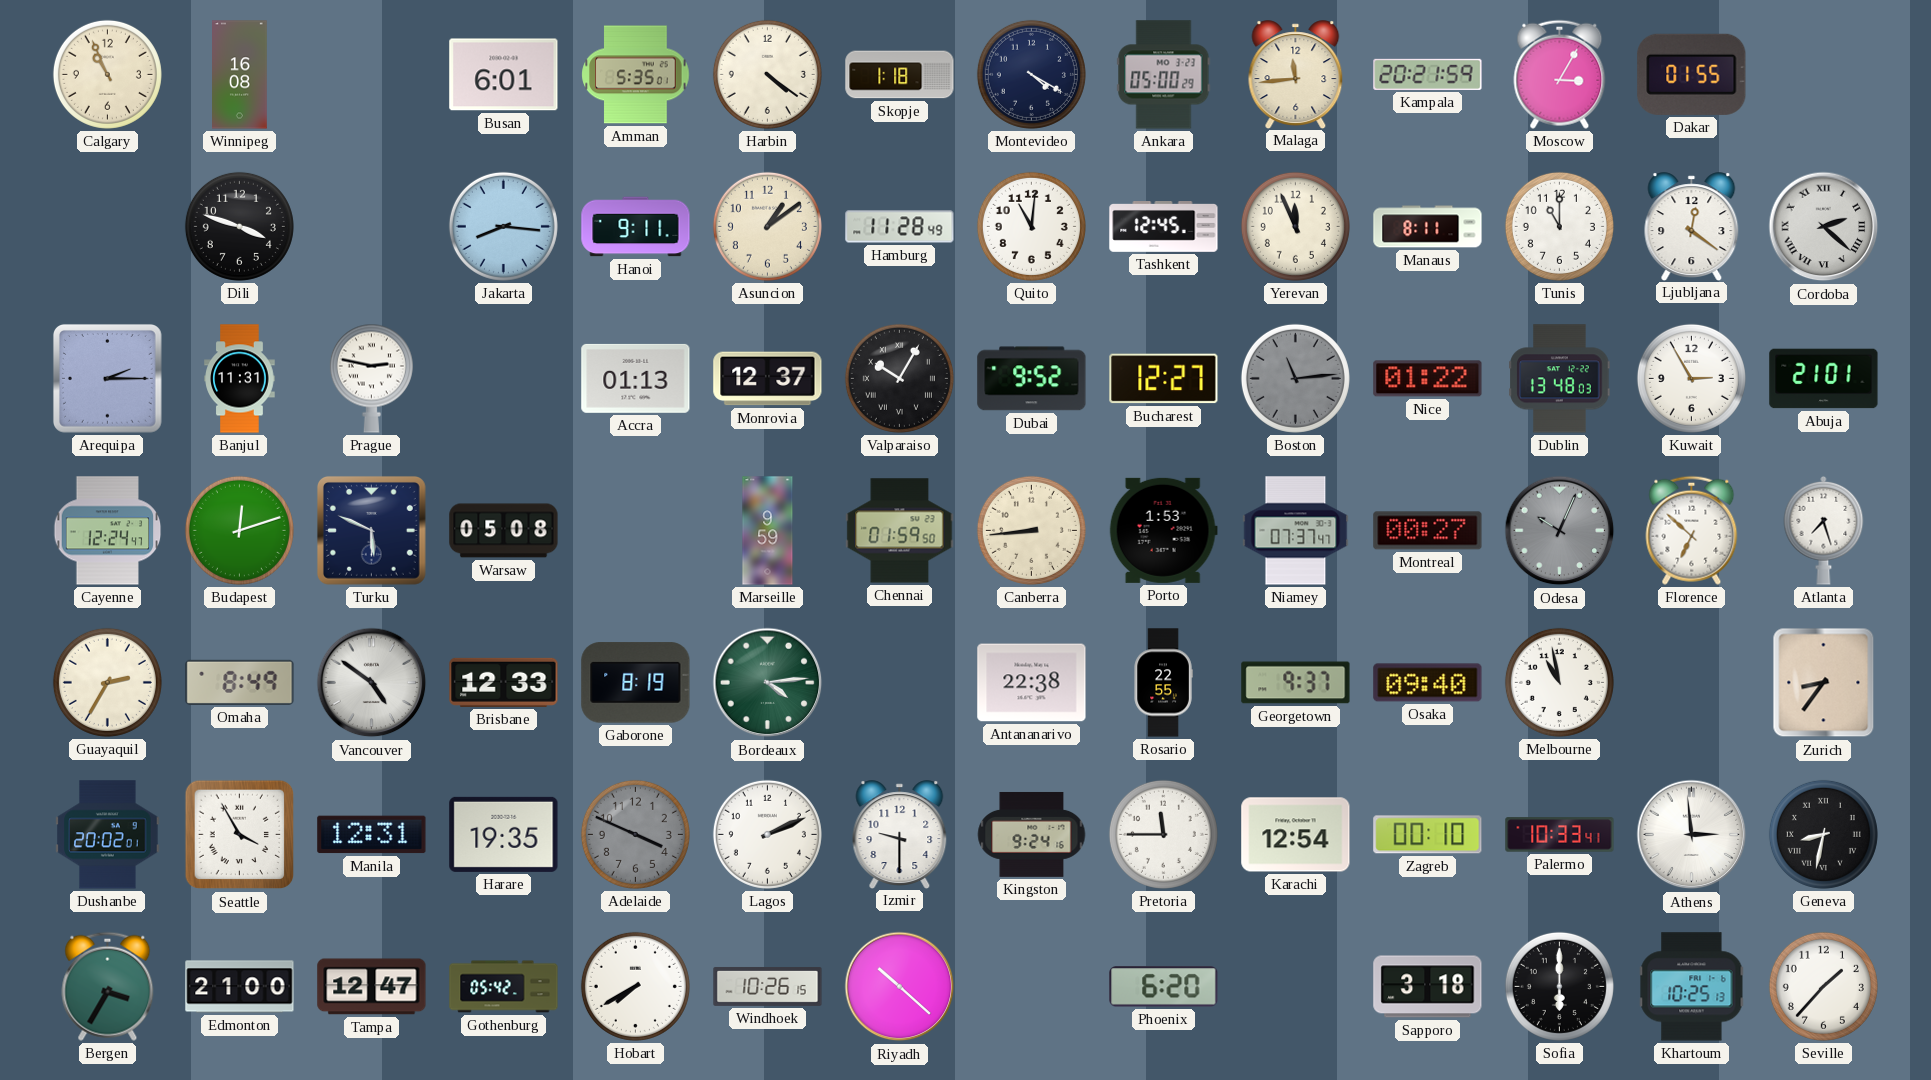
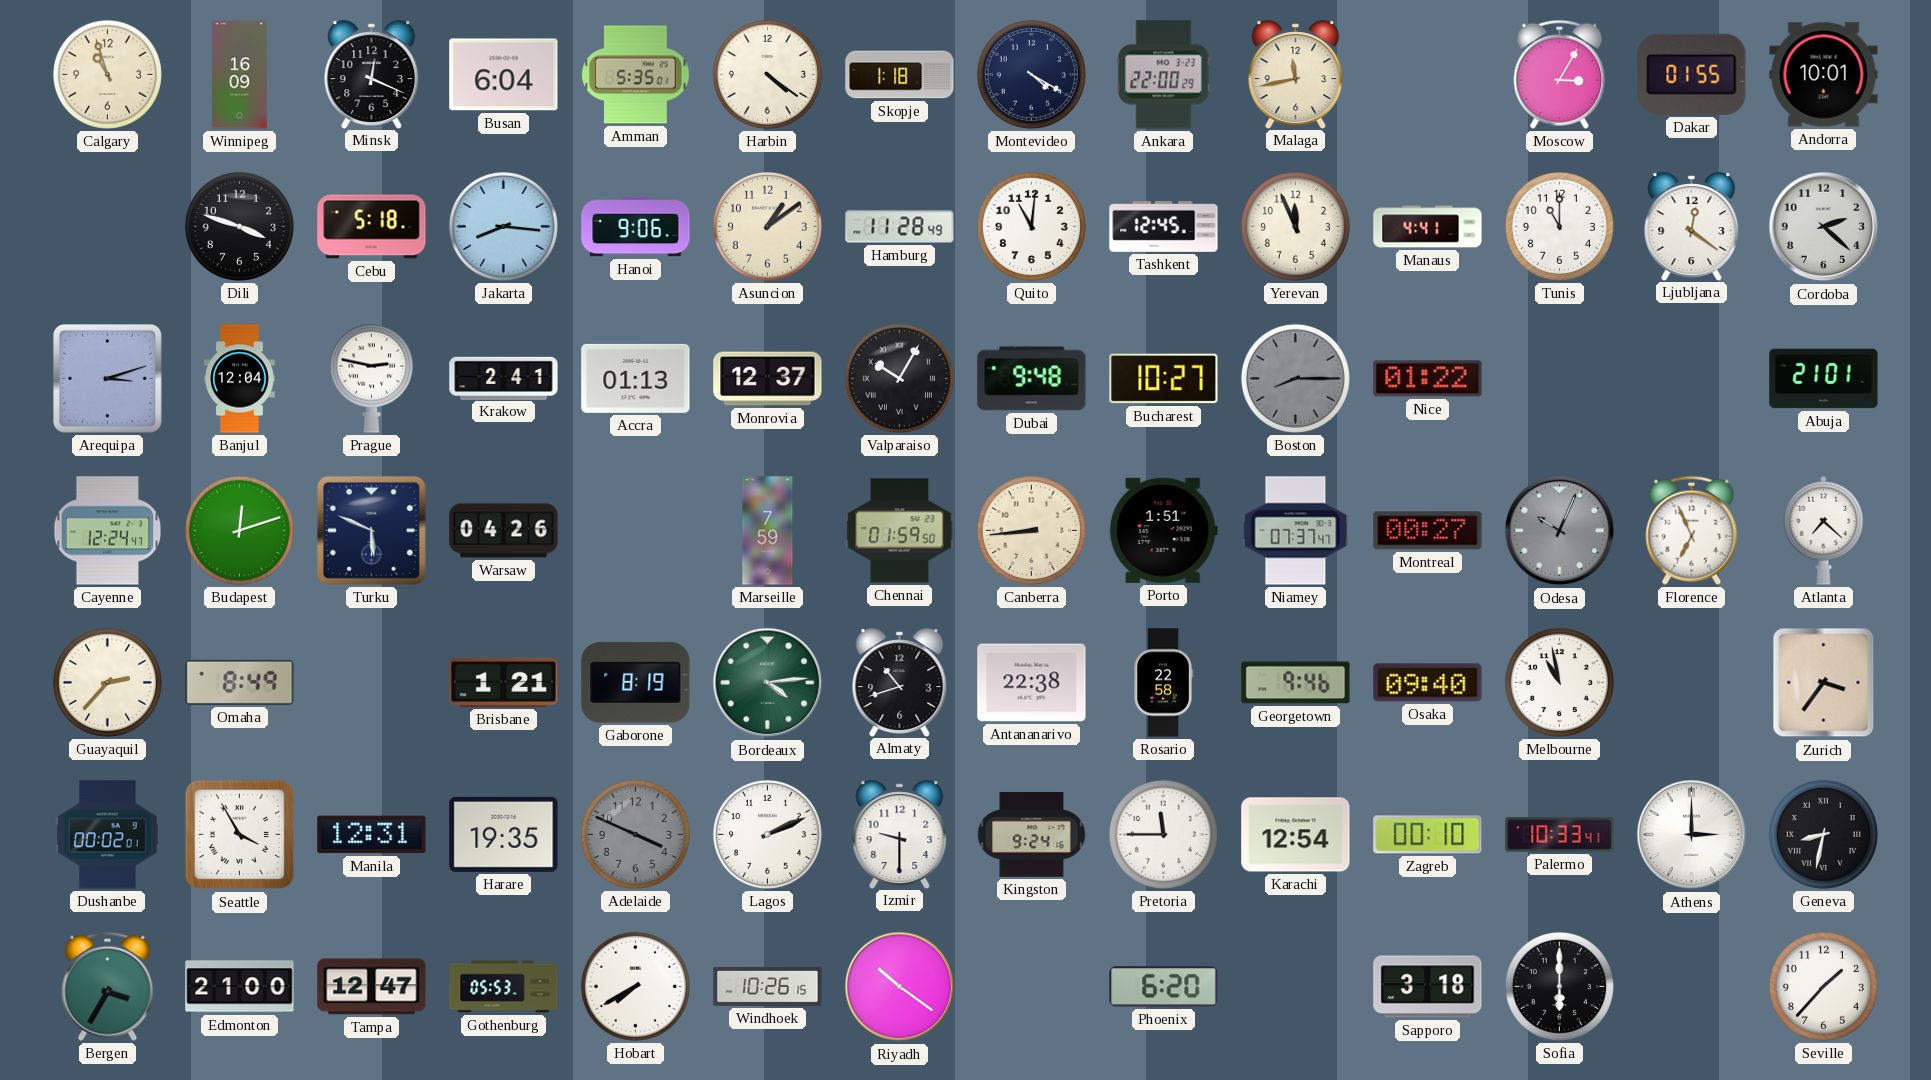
Calgary: 10:56 -> 10:57
Winnipeg: 16:08 -> 16:09
Minsk: none -> 12:19
Busan: 6:01 -> 6:04
Ankara: 05:00 -> 22:00
Malaga: 11:44 -> 11:43
Kampala: 20:21 -> none
Andorra: none -> 10:01
Cebu: none -> 5:18
Hanoi: 9:11 -> 9:06
Manaus: 8:11 -> 4:41
Cordoba numerals: Roman -> Arabic
Arequipa: 2:15 -> 3:12
Banjul: 11:31 -> 12:04
Krakow: none -> 2:41
Dubai: 9:52 -> 9:48
Bucharest: 12:27 -> 10:27
Boston: 11:14 -> 8:15
Dublin: 13:48 -> none
Kuwait: 2:55 -> none
Warsaw: 05:08 -> 04:26
Marseille: 9:59 -> 7:59
Porto: 1:53 -> 1:51
Florence: 6:52 -> 6:56
Atlanta: 7:27 -> 7:22
Guayaquil: 2:35 -> 2:37
Vancouver: 4:51 -> none
Brisbane: 12:33 -> 1:21
Almaty: none -> 10:42
Rosario: 22:55 -> 22:58
Georgetown: 9:37 -> 9:46
Zurich: 8:36 -> 3:36
Dushanbe: 20:02 -> 00:02
Athens: 2:59 -> 3:00
Gothenburg: 05:42 -> 05:53
Riyadh: 10:22 -> 10:21
Khartoum: 10:25 -> none
